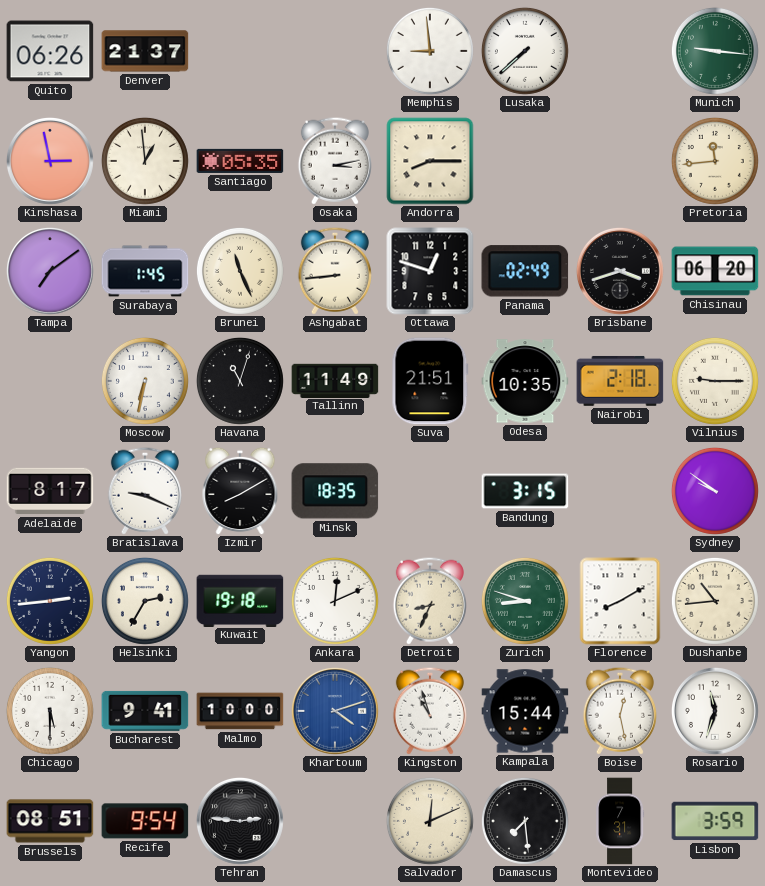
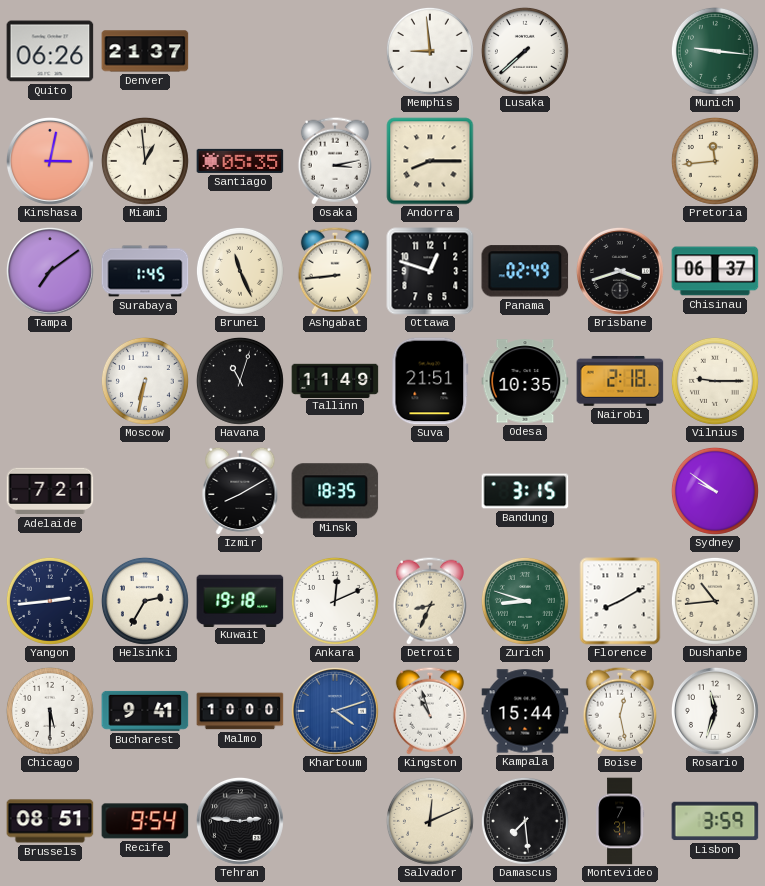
Kinshasa: 2:58 -> 3:02
Chisinau: 06:20 -> 06:37
Adelaide: 8:17 -> 7:21
Bratislava: 9:19 -> none
